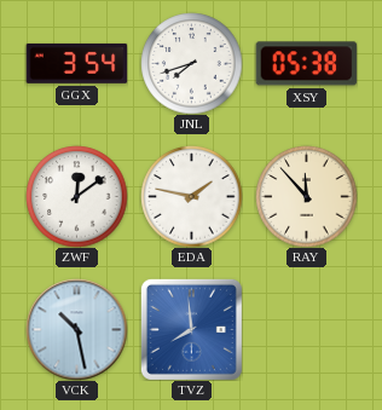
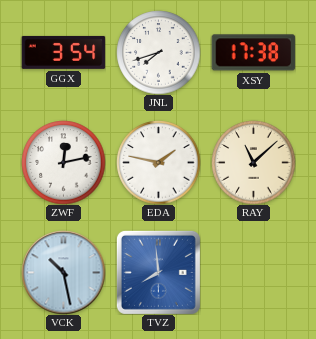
XSY: 05:38 -> 17:38
ZWF: 12:09 -> 12:13
RAY: 11:53 -> 11:08
